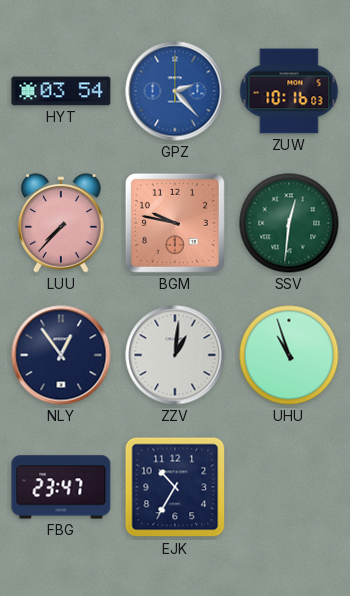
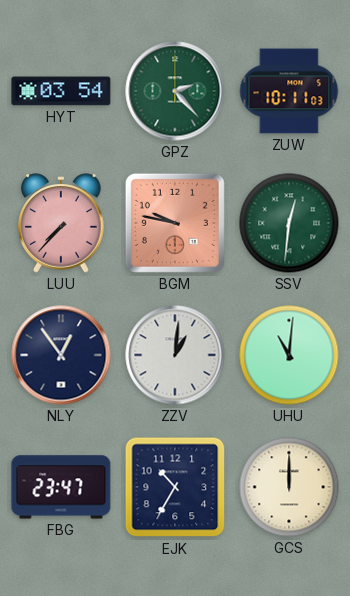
GPZ dial: blue -> green
ZUW: 10:16 -> 10:11
UHU: 10:57 -> 11:01
GCS: none -> 12:00
